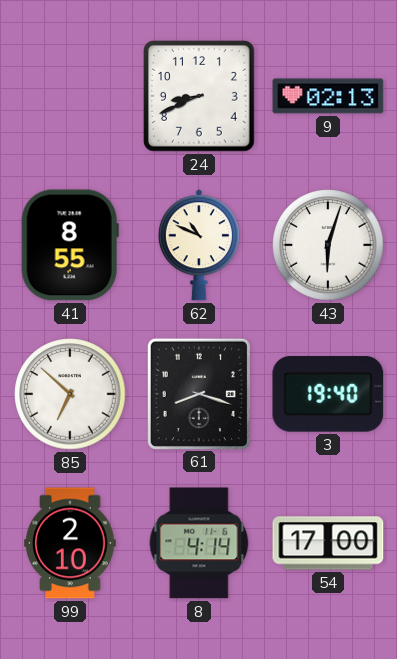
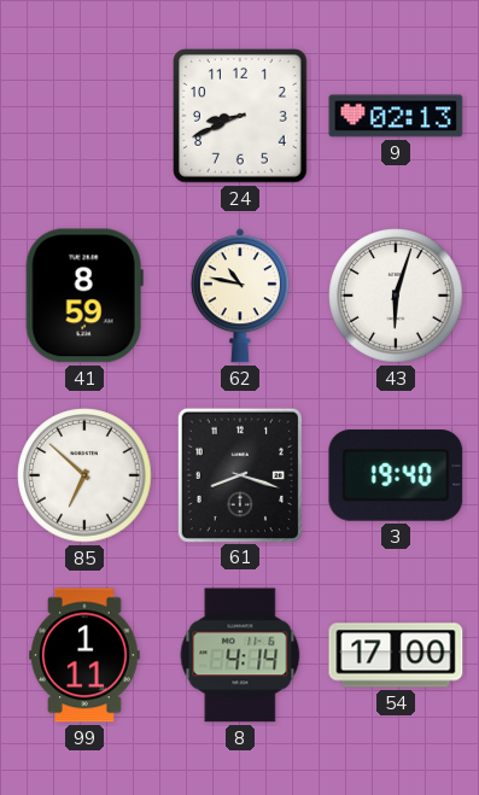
41: 8:55 -> 8:59
62: 10:49 -> 10:47
99: 2:10 -> 1:11
